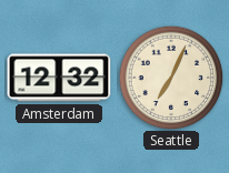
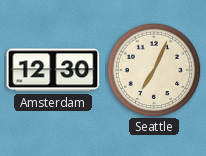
Amsterdam: 12:32 -> 12:30
